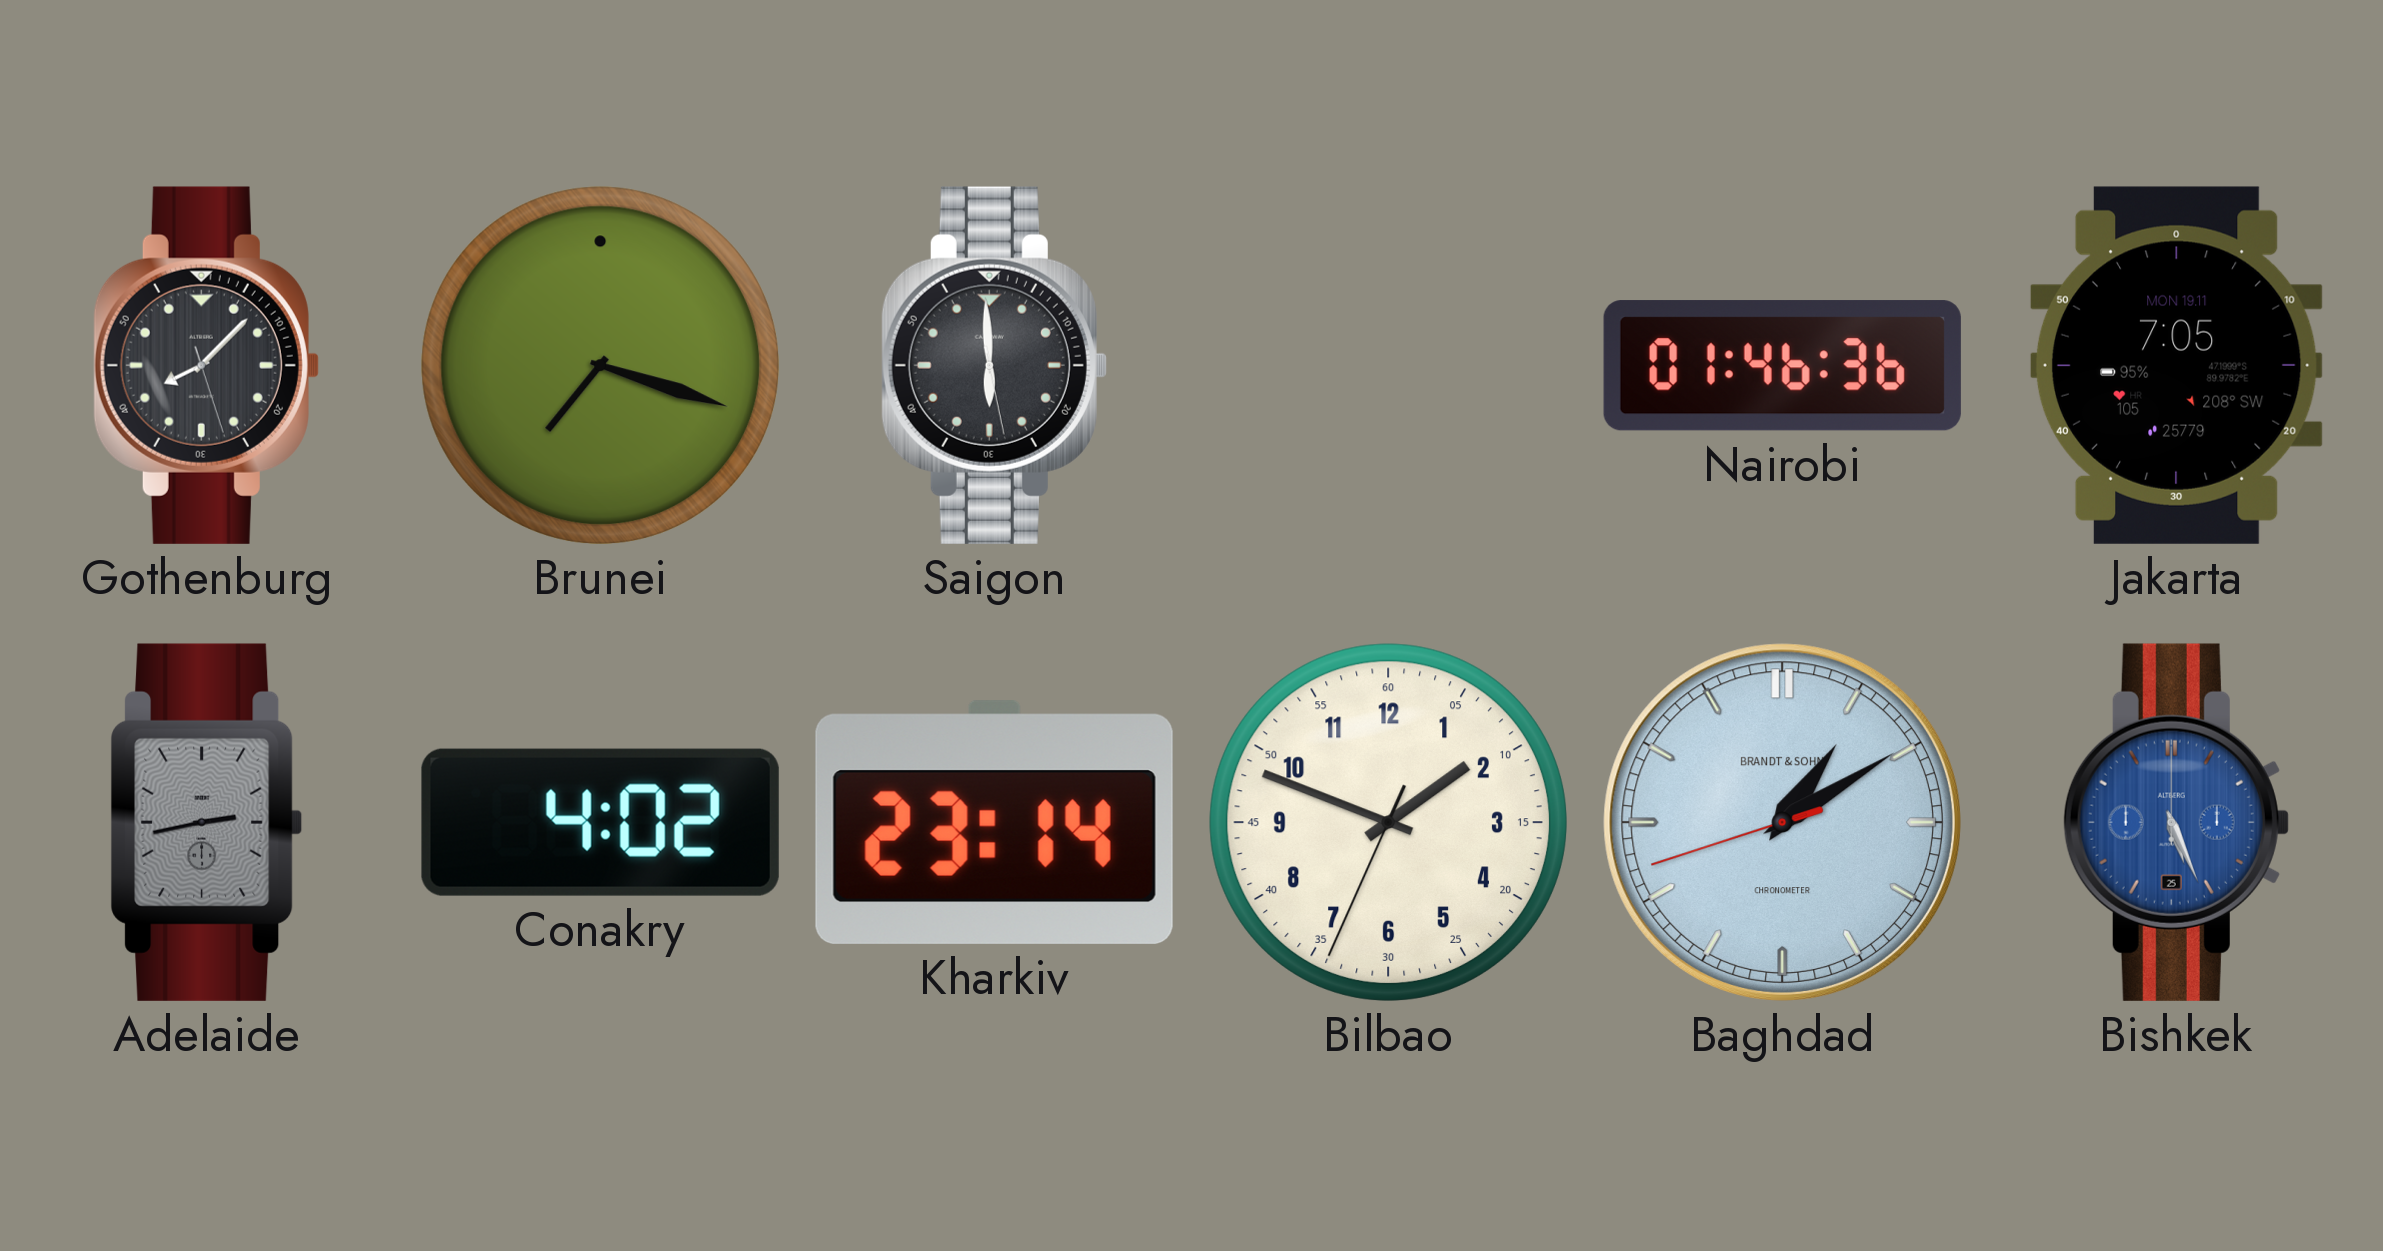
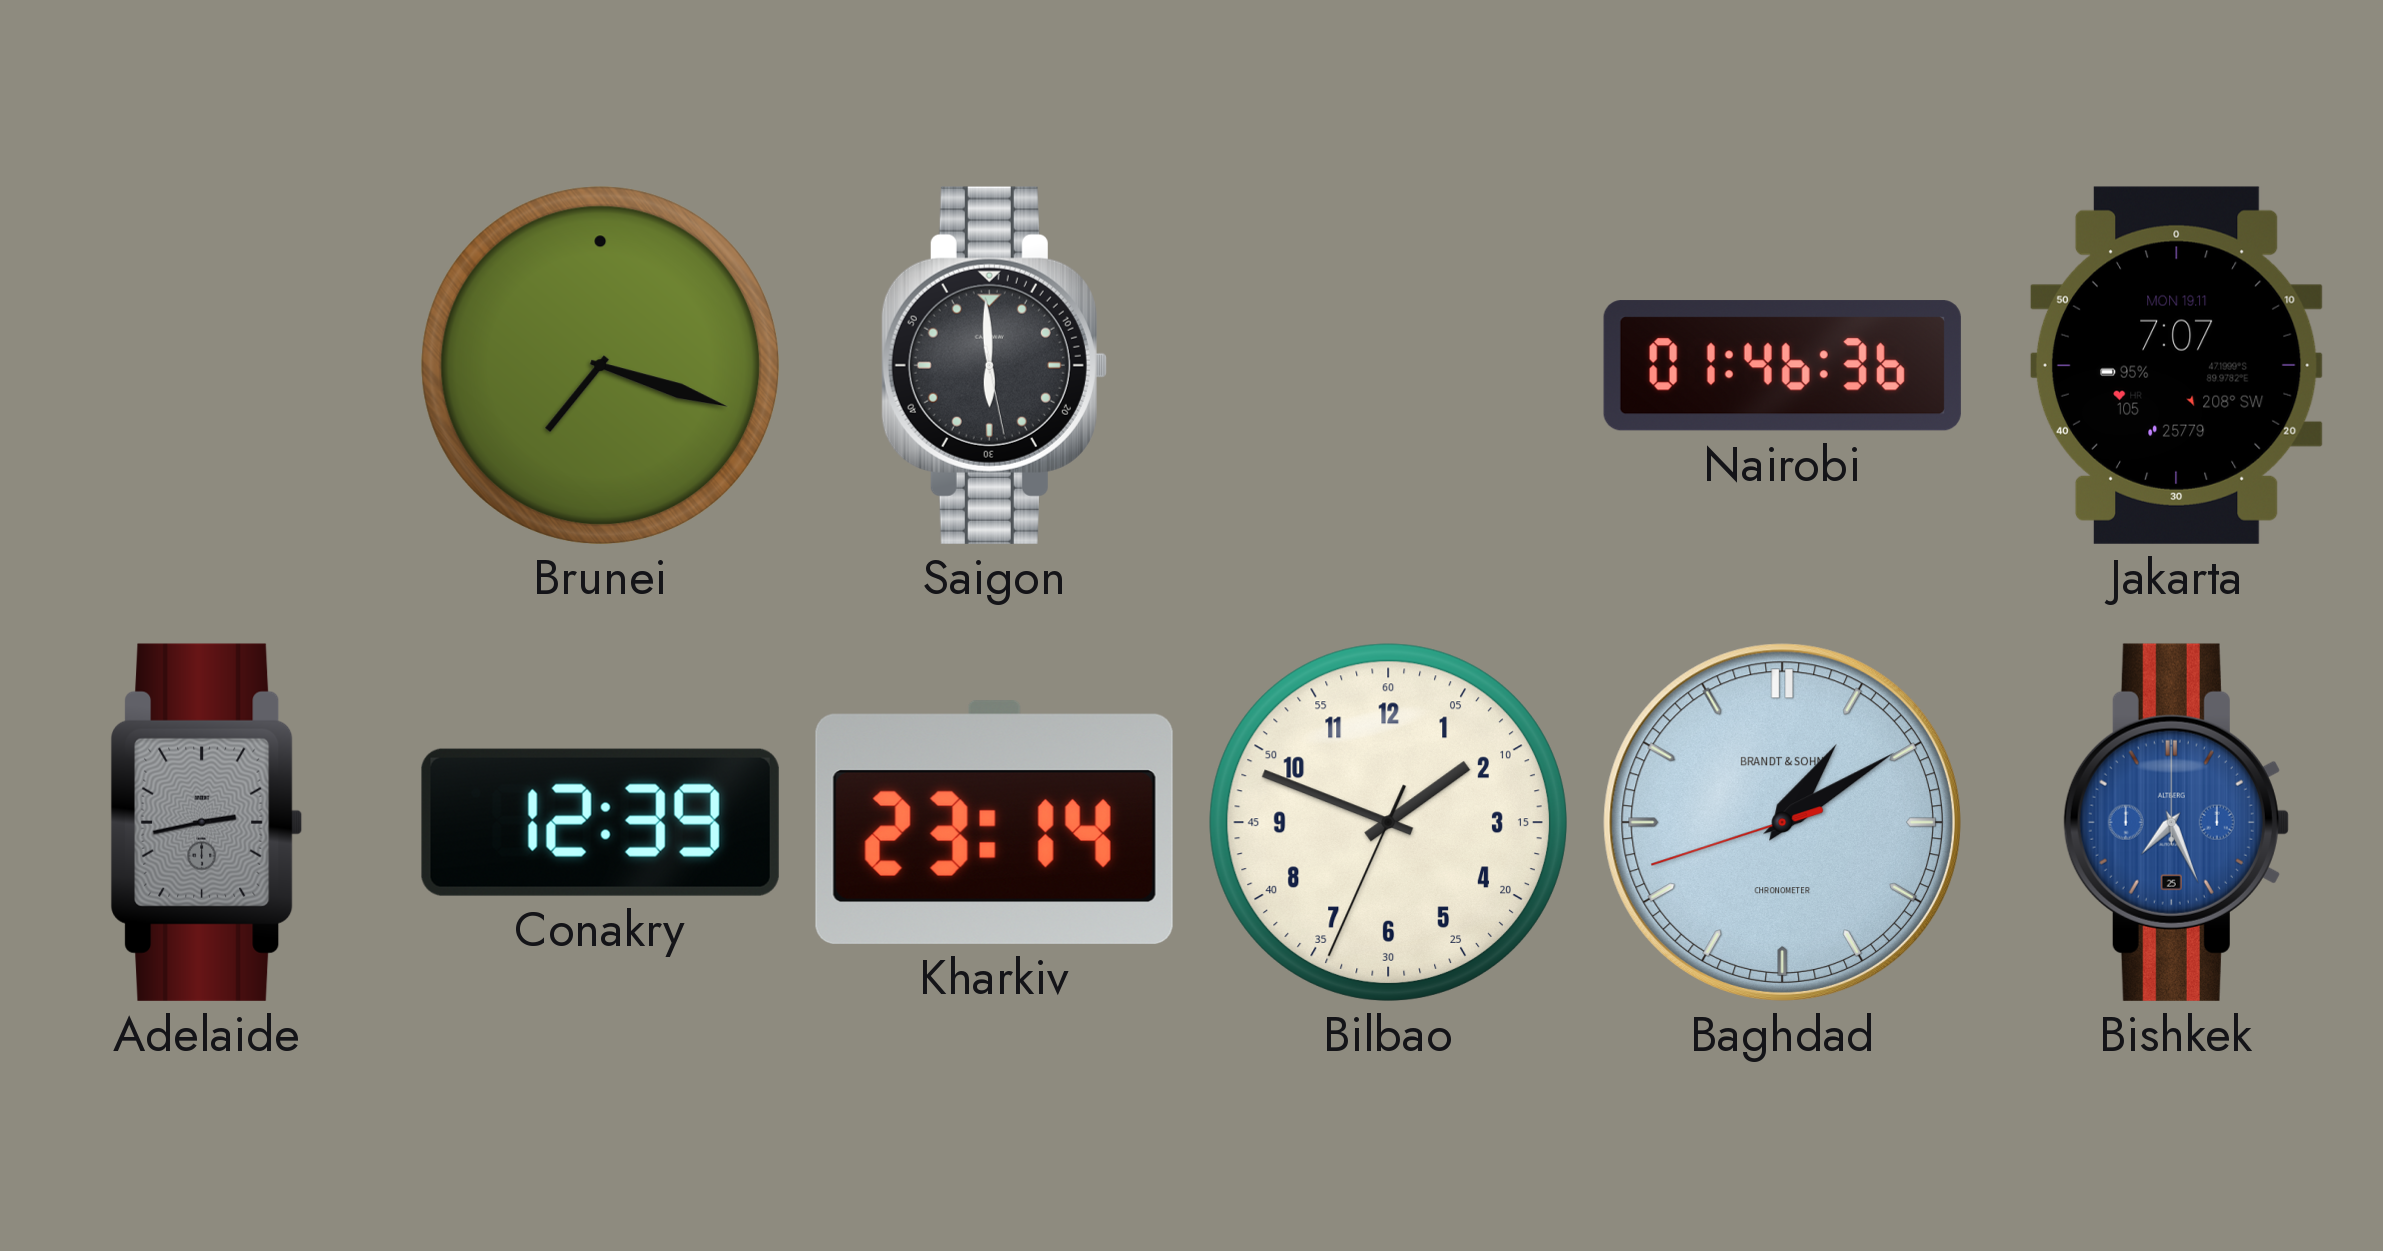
Gothenburg: 8:07 -> none
Jakarta: 7:05 -> 7:07
Conakry: 4:02 -> 12:39
Bishkek: 5:26 -> 7:26
